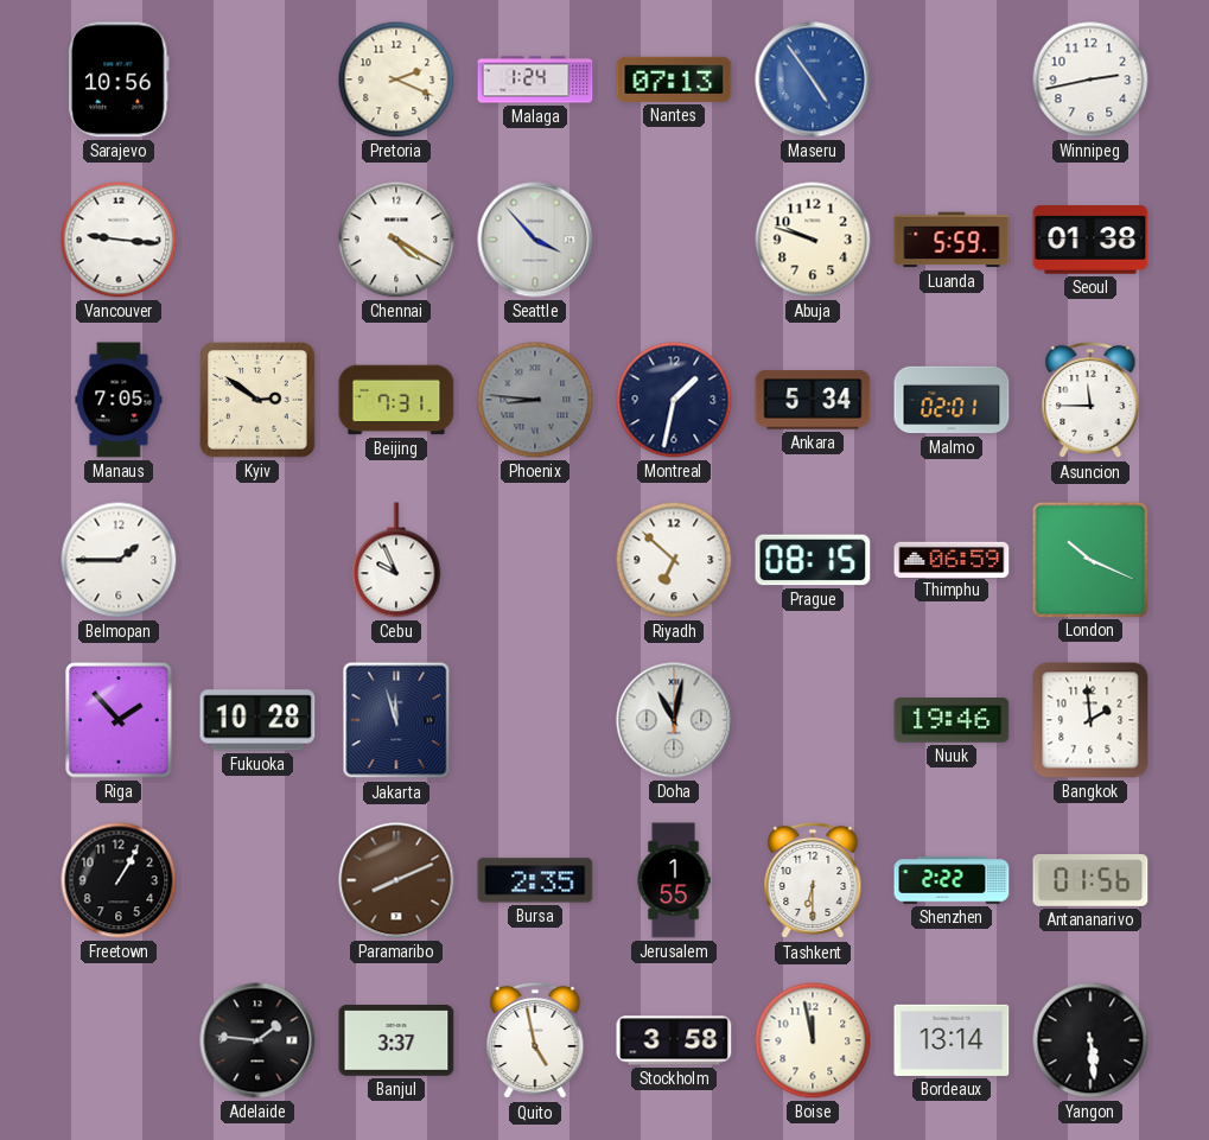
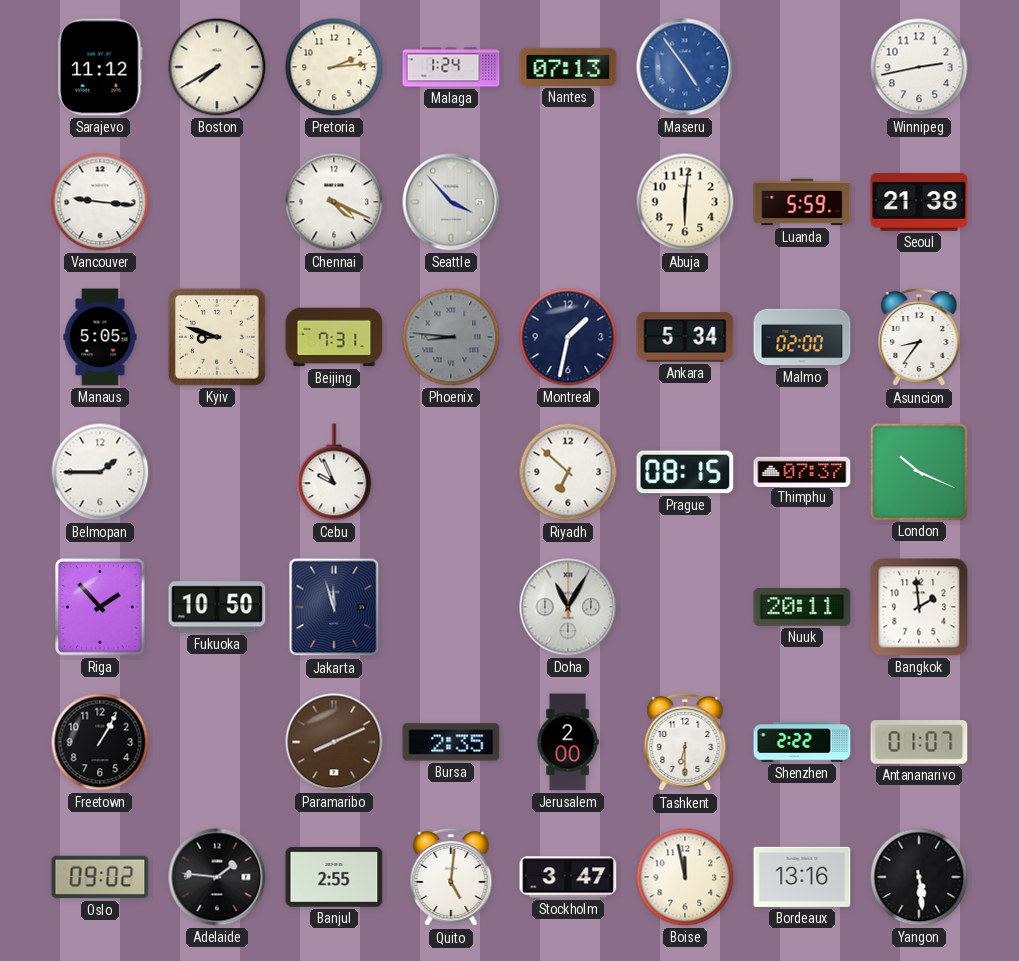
Sarajevo: 10:56 -> 11:12
Boston: none -> 7:40
Pretoria: 2:19 -> 2:14
Chennai: 4:20 -> 4:19
Abuja: 9:48 -> 6:01
Seoul: 01:38 -> 21:38
Manaus: 7:05 -> 5:05
Kyiv: 2:51 -> 8:48
Malmo: 02:01 -> 02:00
Asuncion: 11:45 -> 8:36
Thimphu: 06:59 -> 07:37
Fukuoka: 10:28 -> 10:50
Doha: 11:02 -> 11:05
Nuuk: 19:46 -> 20:11
Jerusalem: 1:55 -> 2:00
Antananarivo: 01:56 -> 01:07
Oslo: none -> 09:02
Banjul: 3:37 -> 2:55
Quito: 4:58 -> 5:01
Stockholm: 3:58 -> 3:47
Bordeaux: 13:14 -> 13:16
